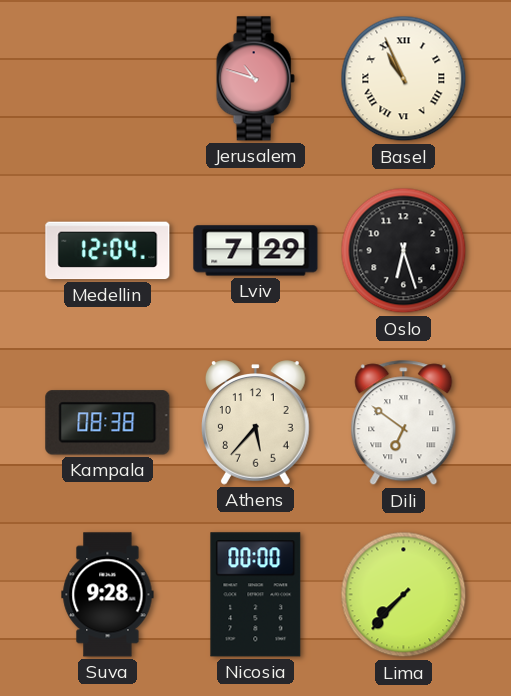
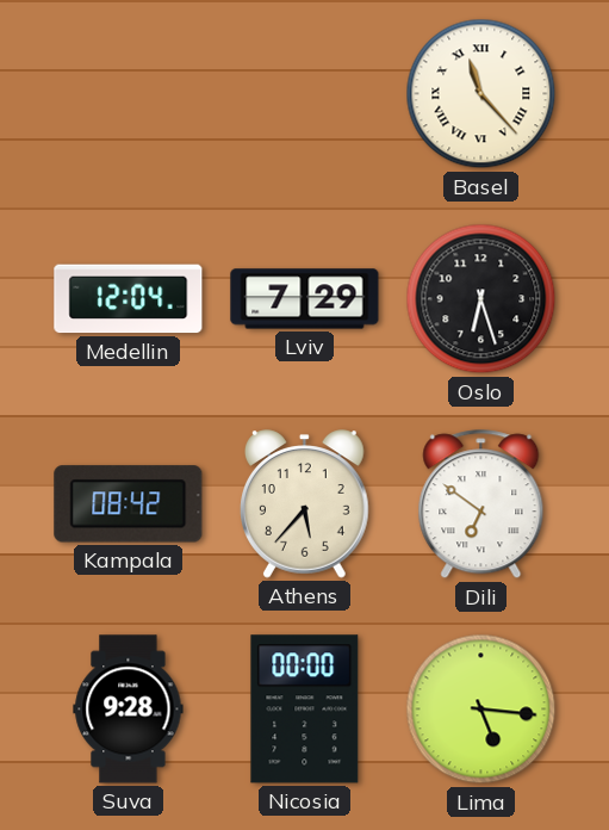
Jerusalem: 10:48 -> none
Basel: 10:56 -> 11:23
Kampala: 08:38 -> 08:42
Lima: 7:37 -> 5:16
